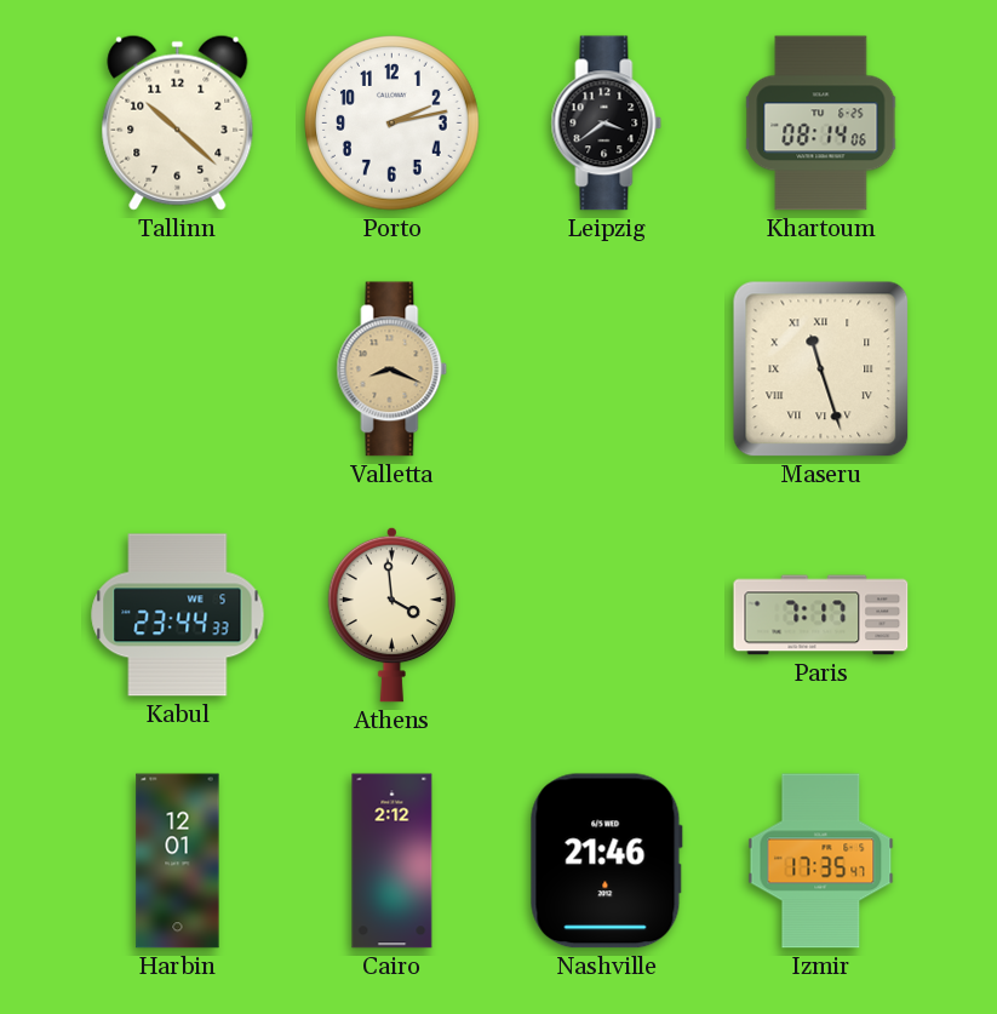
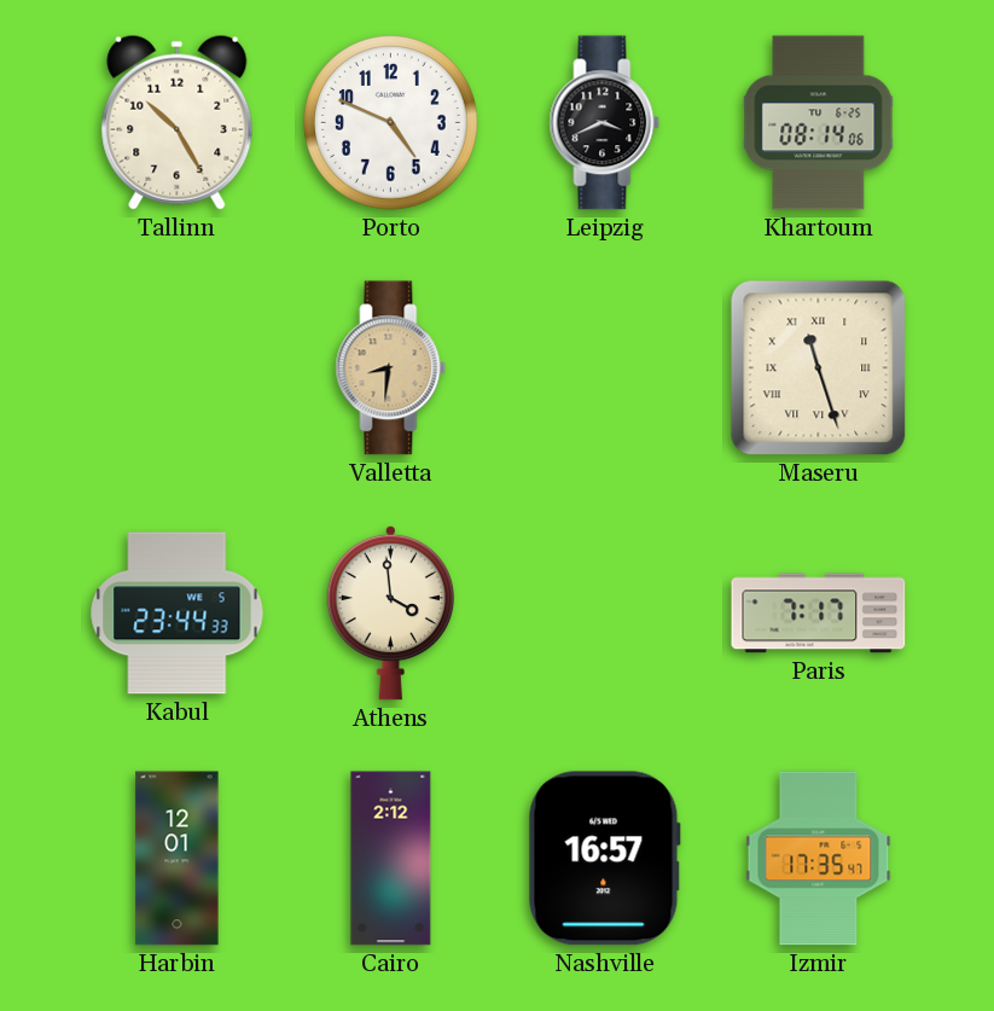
Tallinn: 10:22 -> 10:25
Porto: 2:13 -> 4:49
Leipzig: 3:39 -> 3:41
Valletta: 8:19 -> 8:31
Nashville: 21:46 -> 16:57
